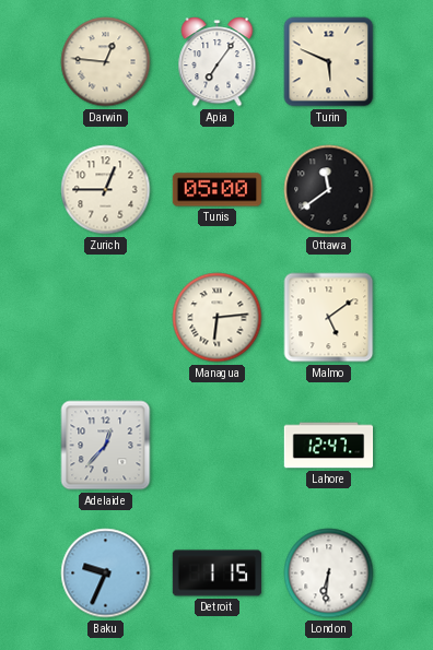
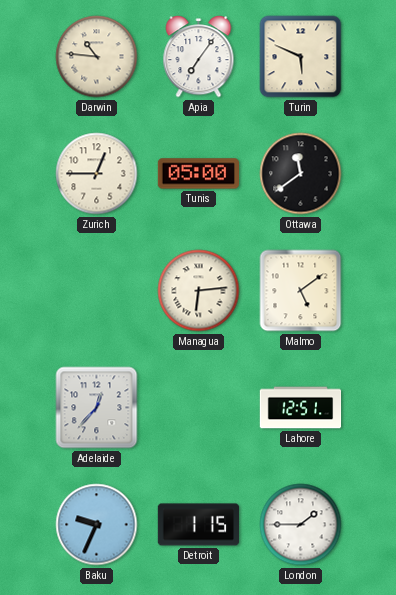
Darwin: 12:46 -> 10:46
Lahore: 12:47 -> 12:51
London: 6:31 -> 1:45
